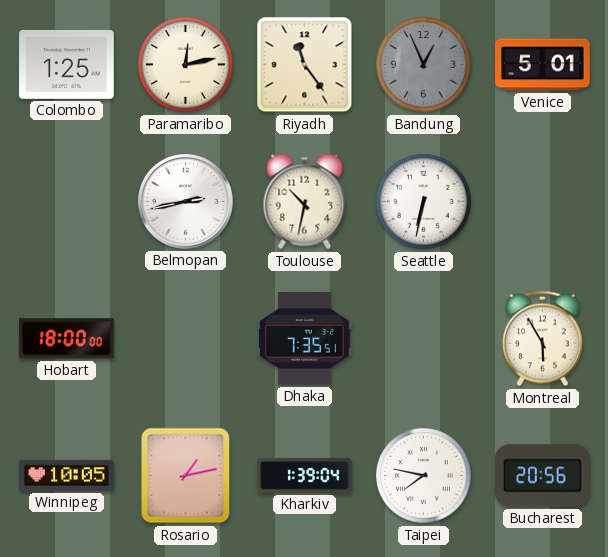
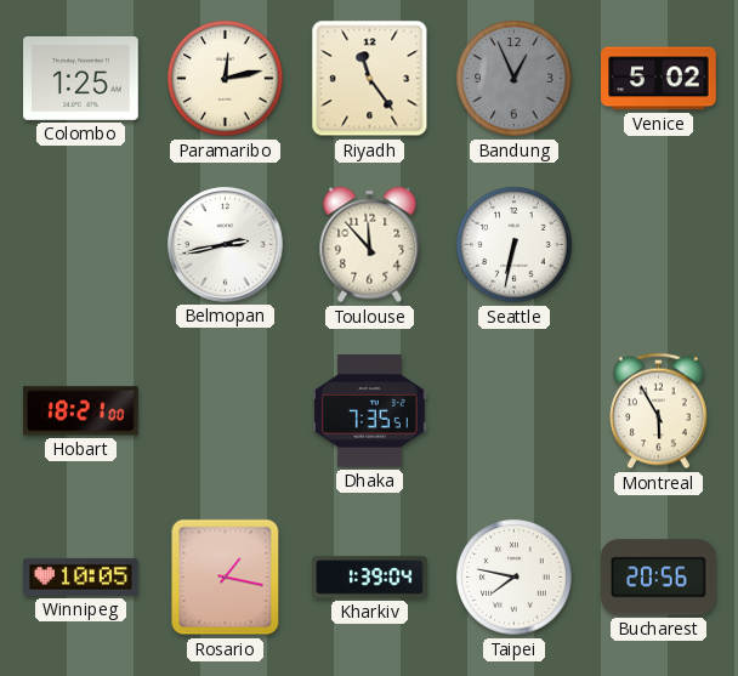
Venice: 5:01 -> 5:02
Toulouse: 10:32 -> 11:53
Hobart: 18:00 -> 18:21
Rosario: 1:13 -> 1:17
